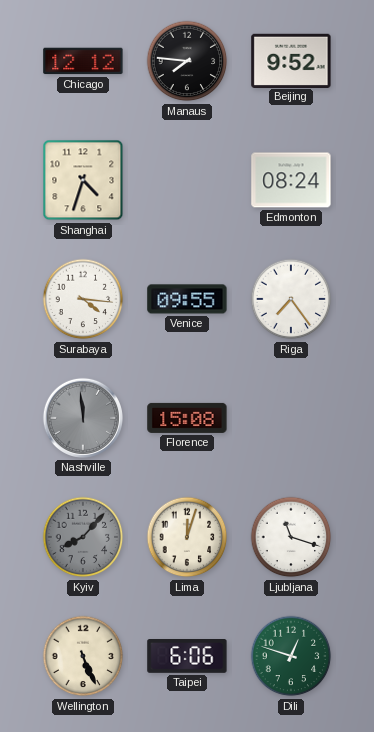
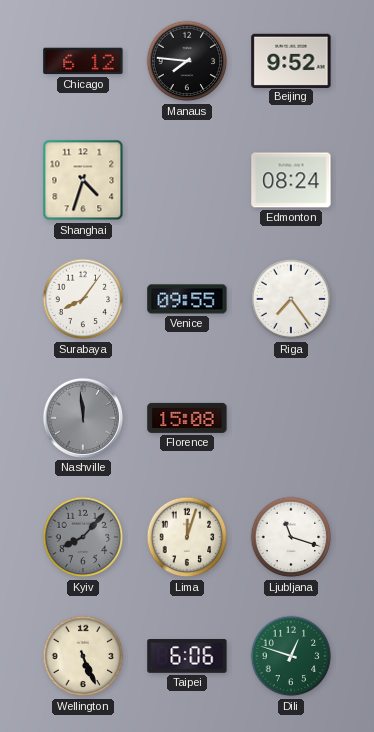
Chicago: 12:12 -> 6:12
Surabaya: 4:16 -> 8:06
